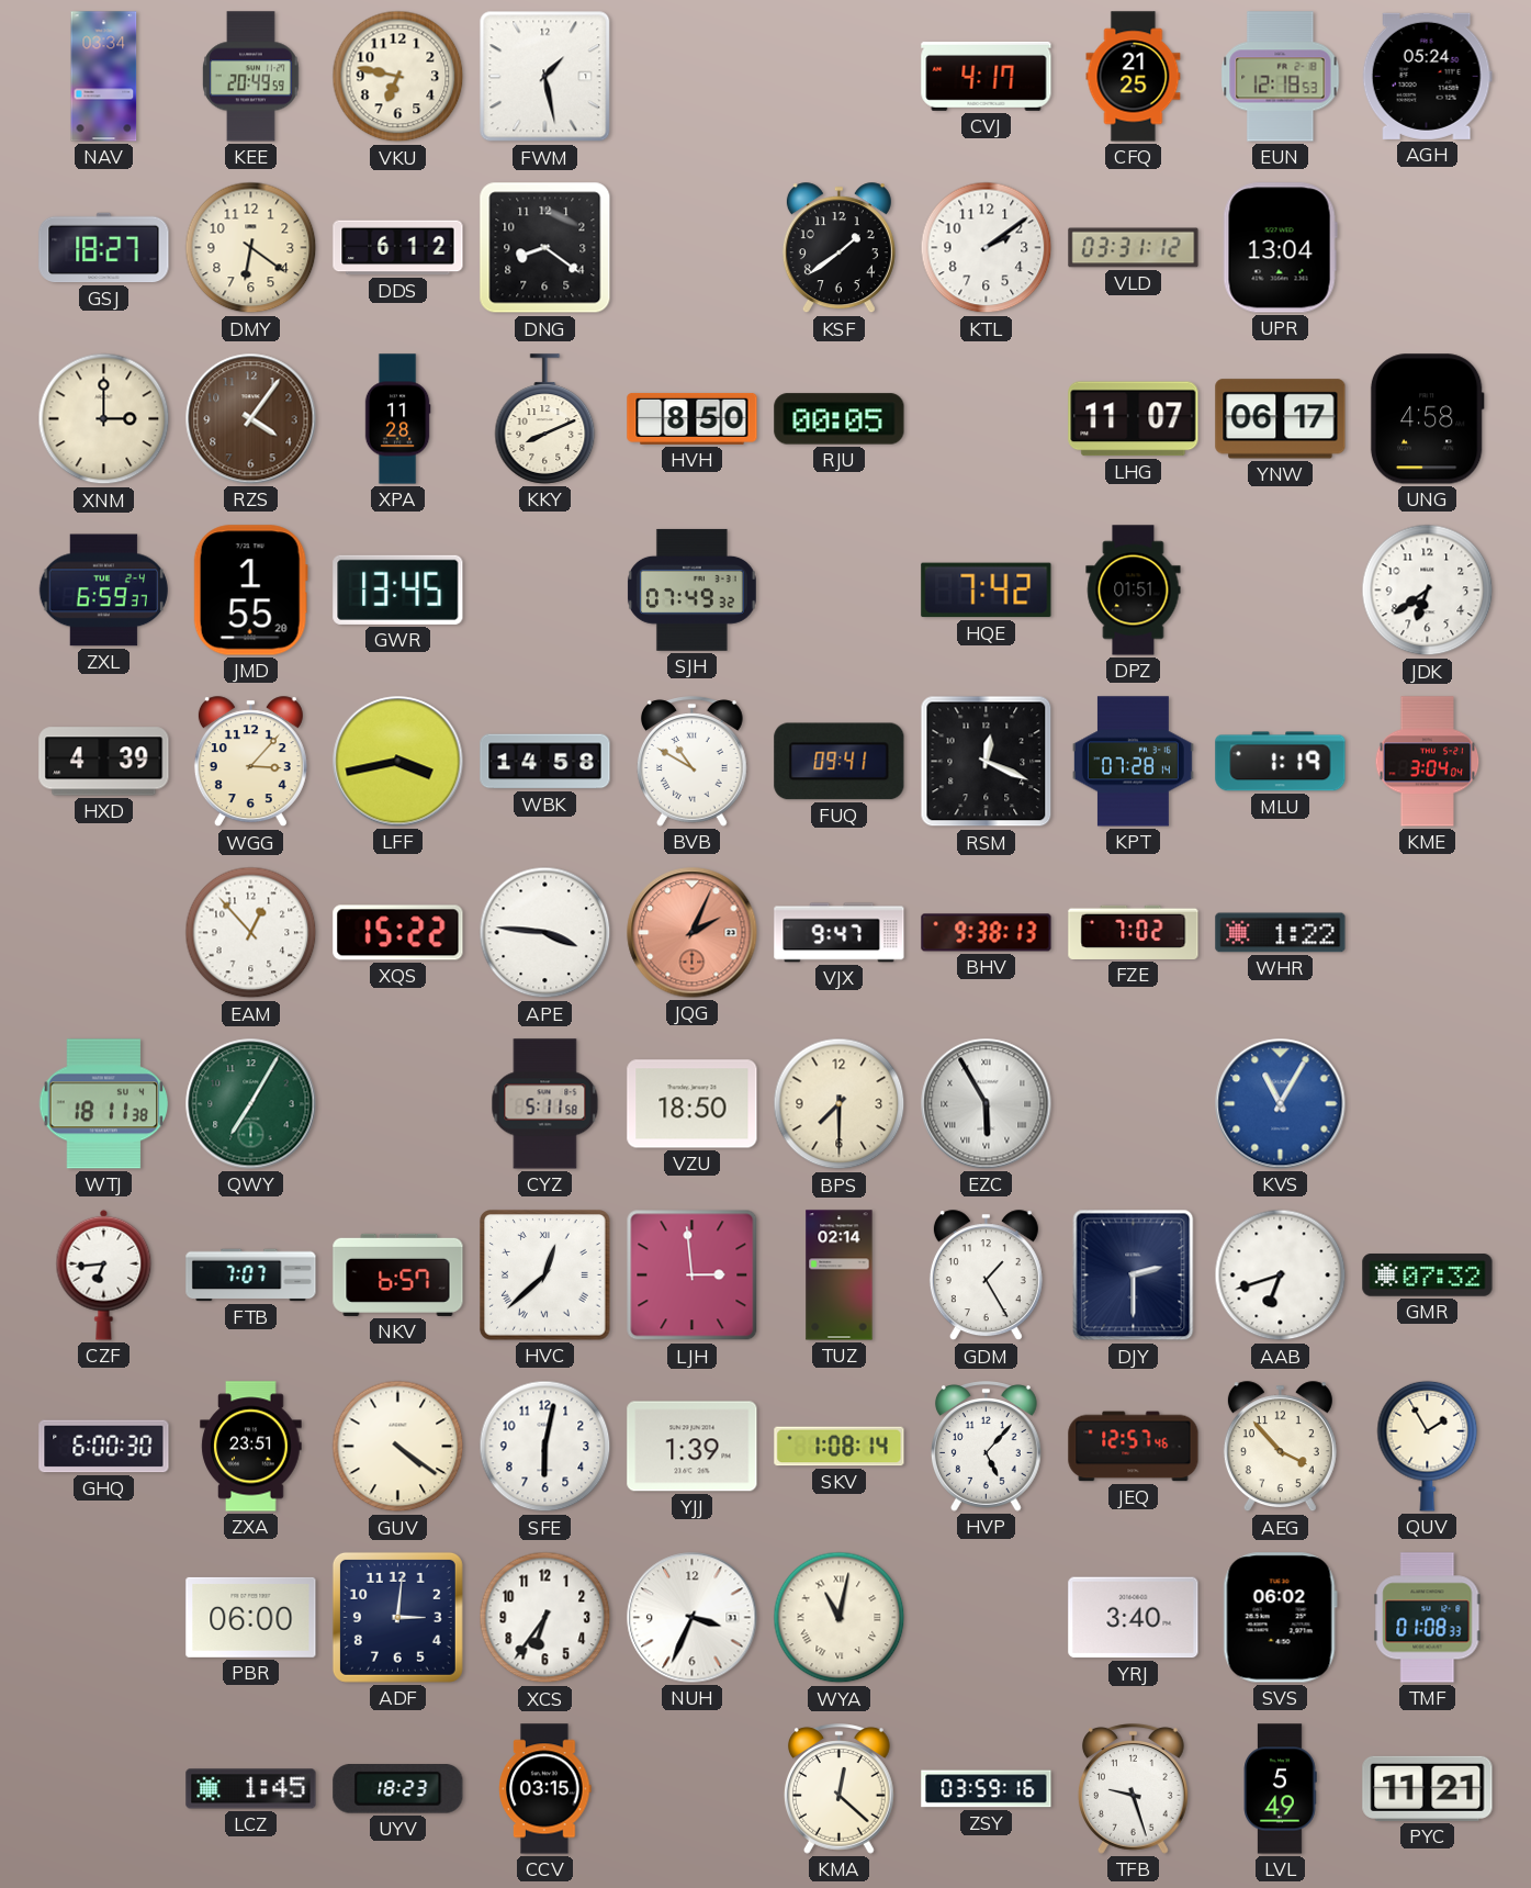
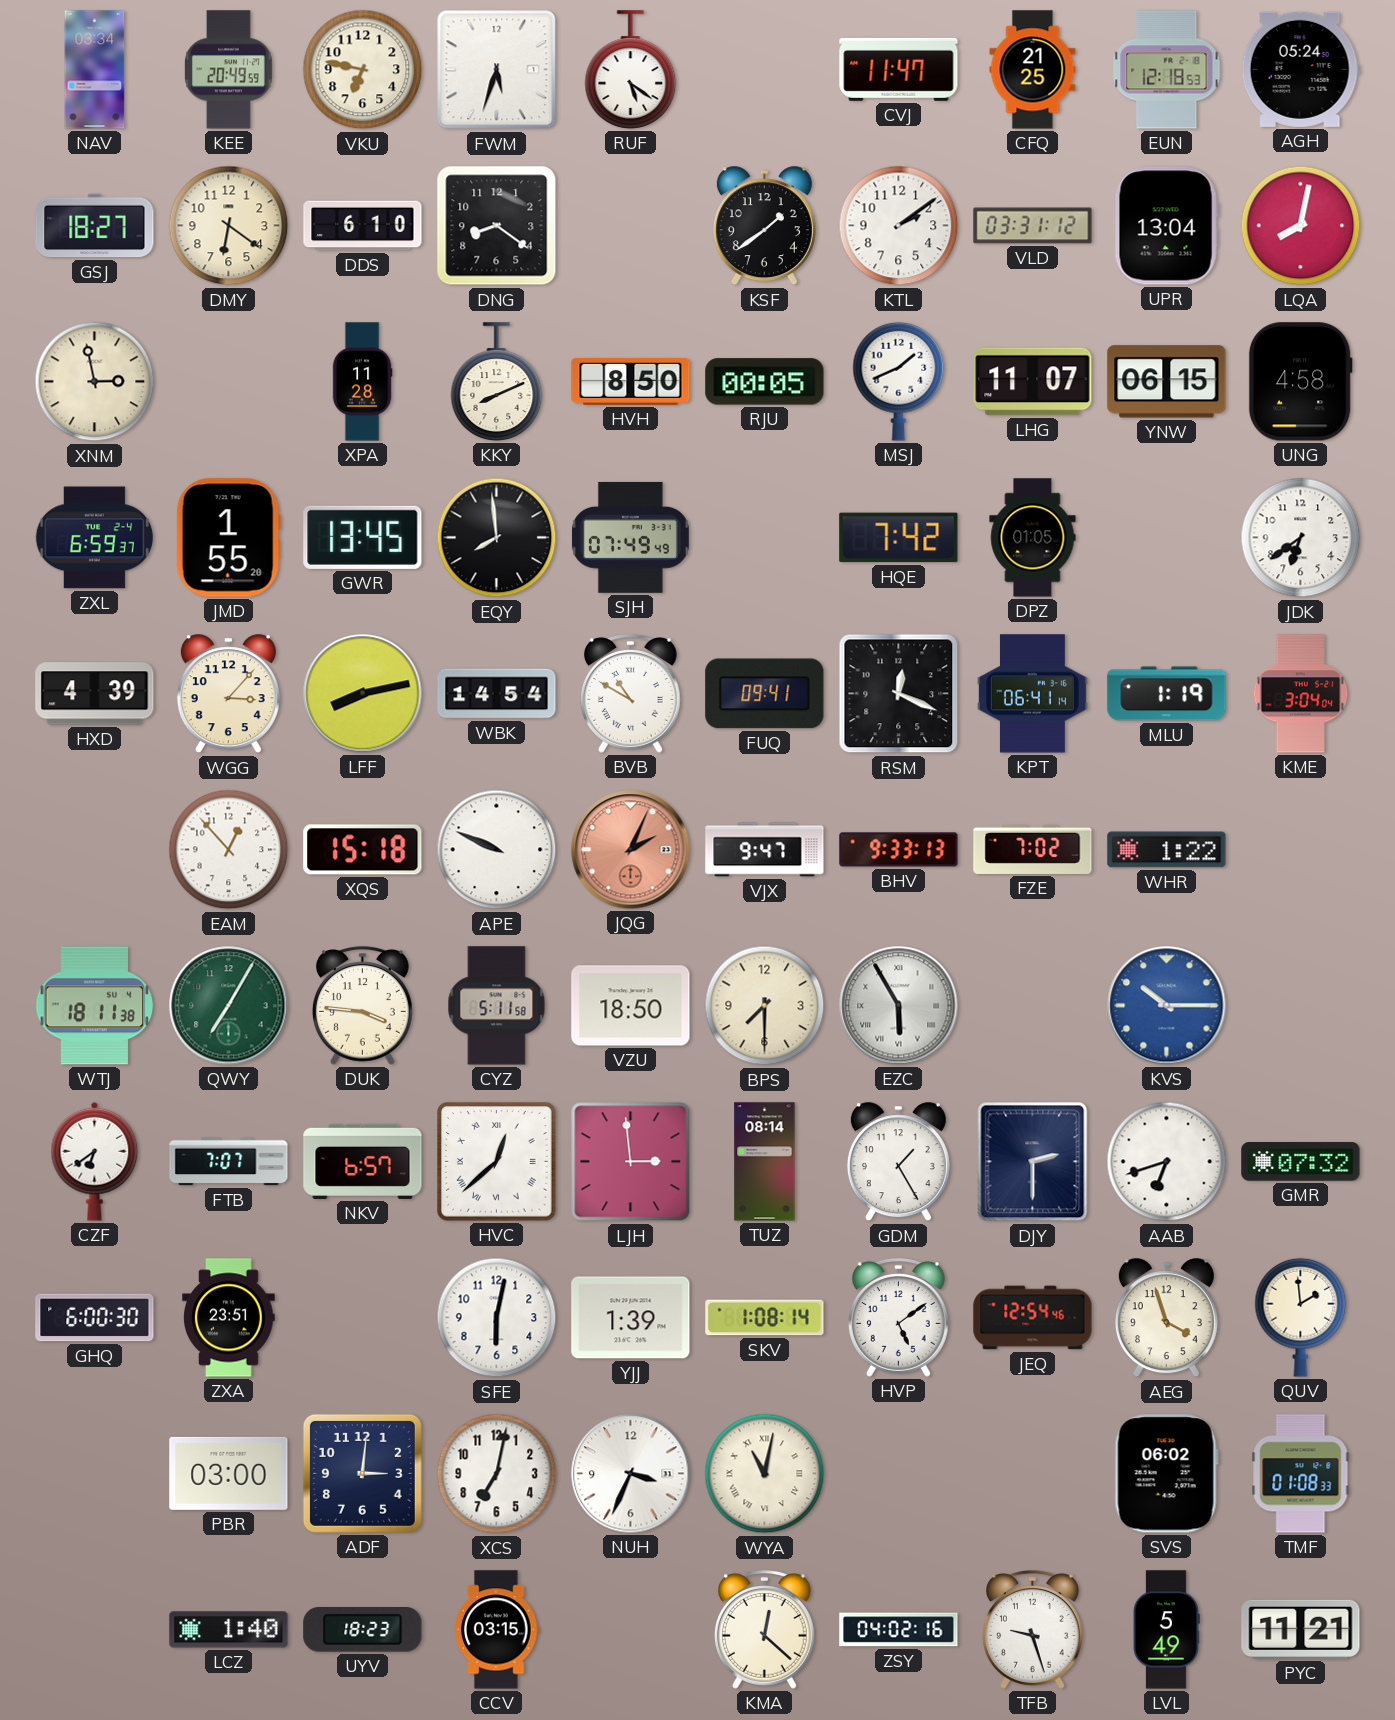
FWM: 1:28 -> 5:33
RUF: none -> 5:21
CVJ: 4:17 -> 11:47
DDS: 6:12 -> 6:10
LQA: none -> 8:02
XNM: 3:00 -> 2:58
RZS: 4:06 -> none
MSJ: none -> 1:41
YNW: 06:17 -> 06:15
EQY: none -> 7:59
SJH: 07:49:32 -> 07:49:49
DPZ: 01:51 -> 01:05
LFF: 3:43 -> 8:13
WBK: 14:58 -> 14:54
KPT: 07:28 -> 06:41
XQS: 15:22 -> 15:18
APE: 3:46 -> 9:49
BHV: 9:38 -> 9:33
DUK: none -> 3:46
KVS: 11:05 -> 10:15
CZF: 6:44 -> 6:39
TUZ: 02:14 -> 08:14
GUV: 4:21 -> none
HVP: 5:07 -> 5:09
JEQ: 12:57 -> 12:54
AEG: 3:53 -> 3:57
QUV: 1:55 -> 1:59
PBR: 06:00 -> 03:00
XCS: 6:36 -> 7:02
YRJ: 3:40 -> none
LCZ: 1:45 -> 1:40
ZSY: 03:59 -> 04:02
